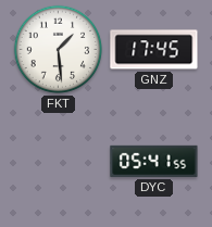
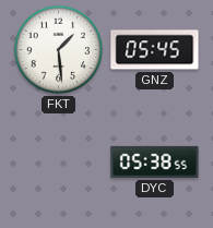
GNZ: 17:45 -> 05:45
DYC: 05:41 -> 05:38
